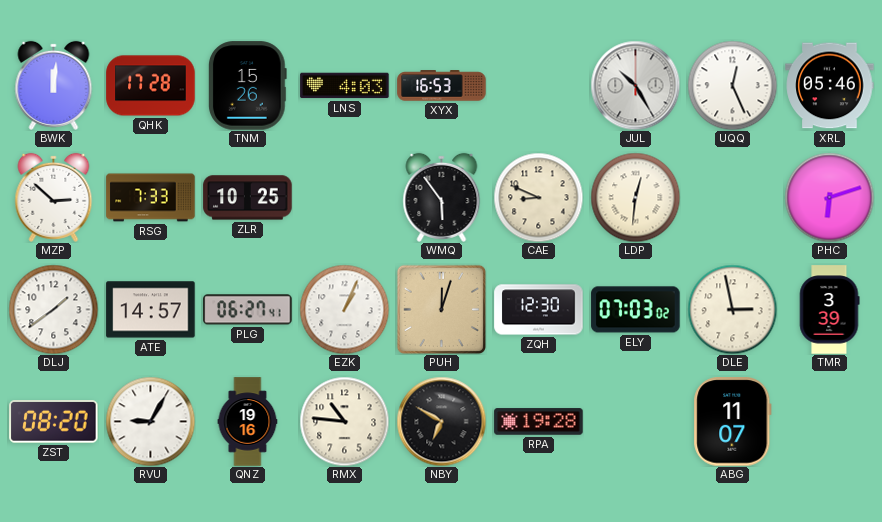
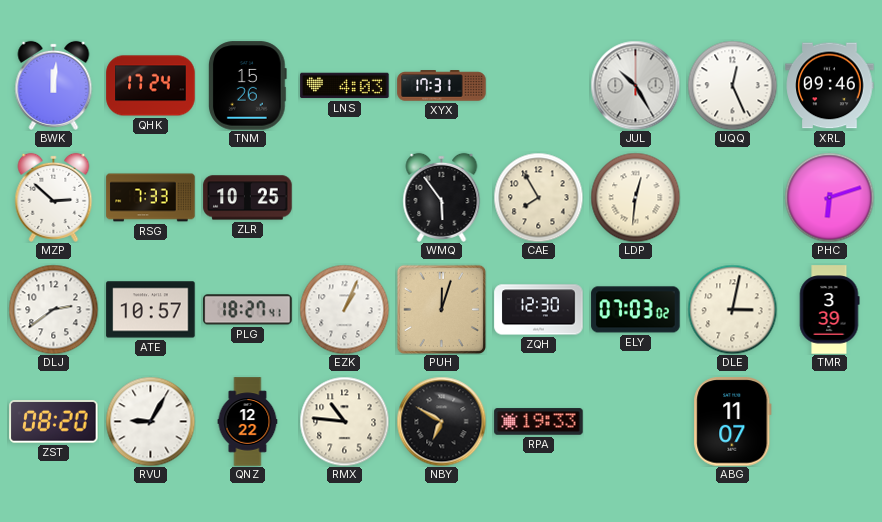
QHK: 17:28 -> 17:24
XYX: 16:53 -> 17:31
XRL: 05:46 -> 09:46
CAE: 8:49 -> 7:55
DLJ: 1:39 -> 2:39
ATE: 14:57 -> 10:57
PLG: 06:27 -> 18:27
DLE: 2:58 -> 3:02
QNZ: 19:16 -> 12:22
RPA: 19:28 -> 19:33
